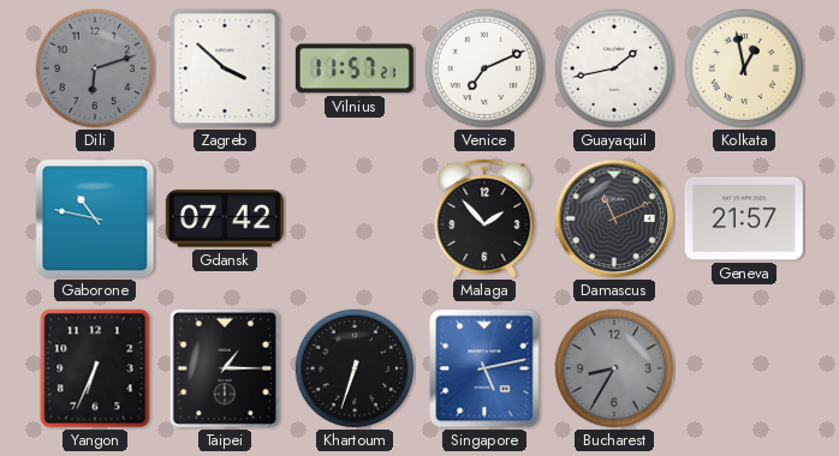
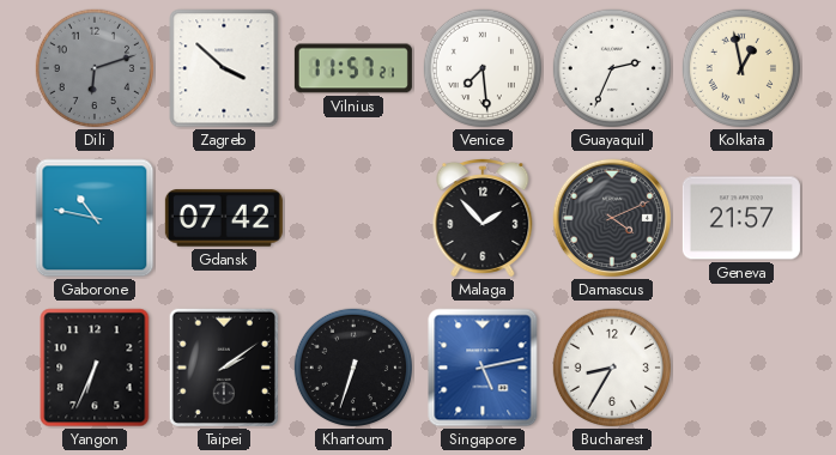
Venice: 7:11 -> 7:29
Guayaquil: 1:43 -> 2:34
Damascus: 11:11 -> 4:11
Taipei: 1:15 -> 2:09
Bucharest dial: grey -> white
